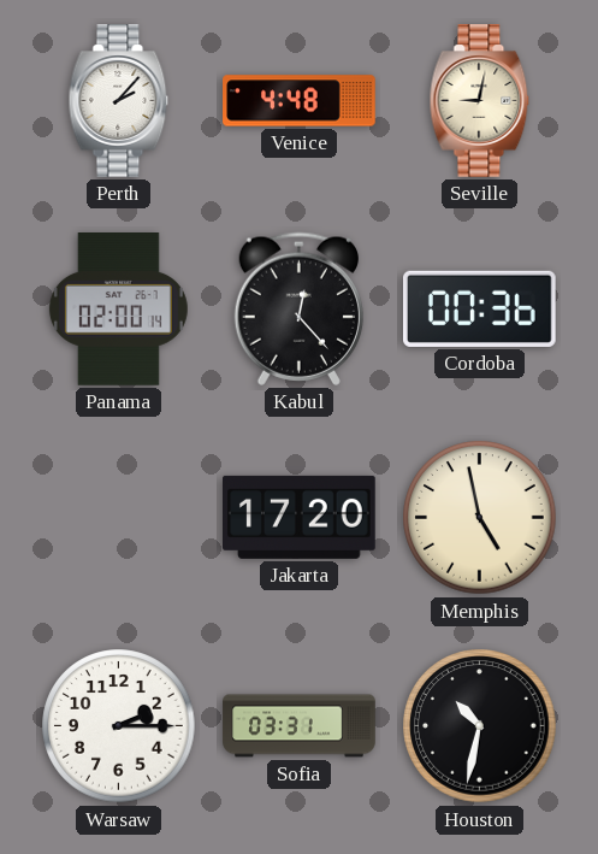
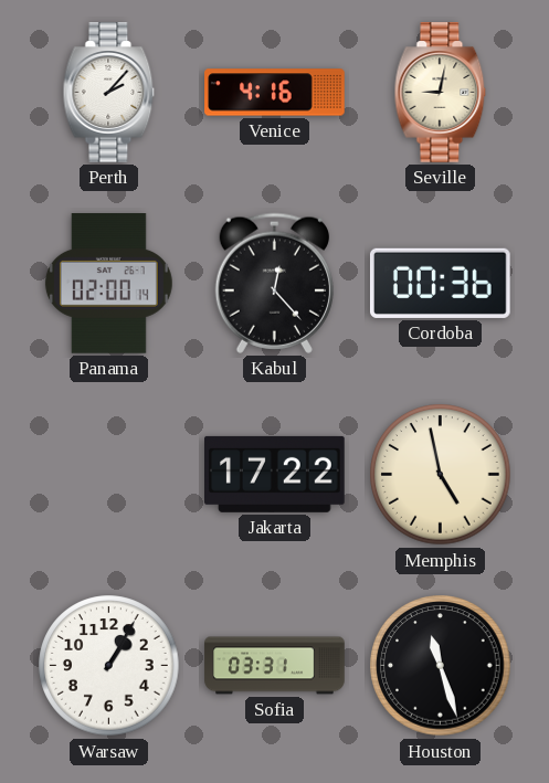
Venice: 4:48 -> 4:16
Jakarta: 17:20 -> 17:22
Warsaw: 2:15 -> 1:05
Houston: 10:32 -> 11:27
